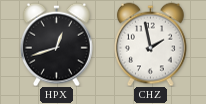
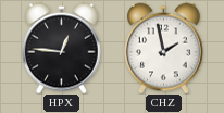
HPX: 12:42 -> 12:46
